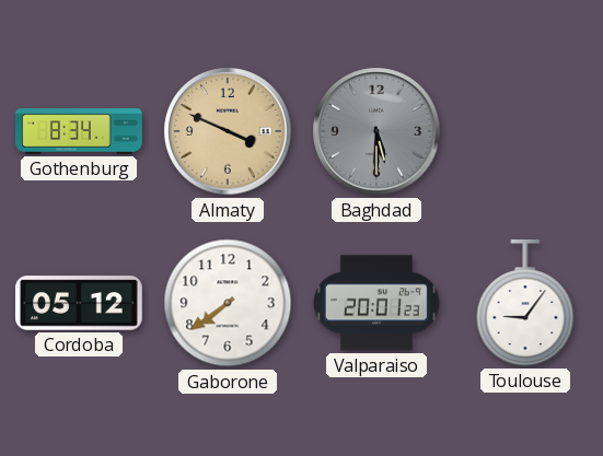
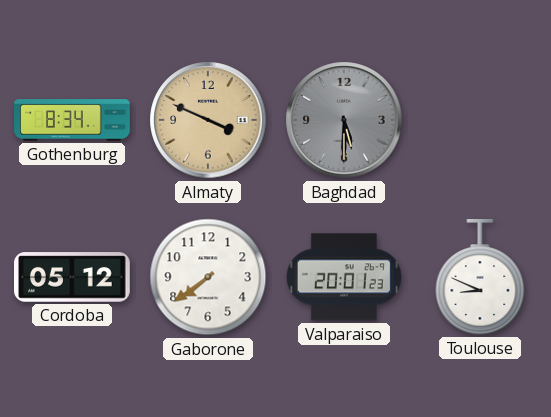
Toulouse: 9:06 -> 8:49
